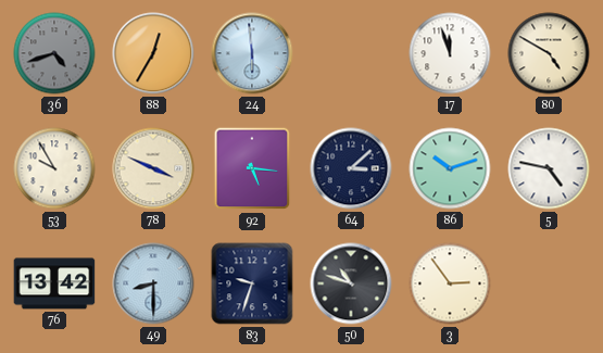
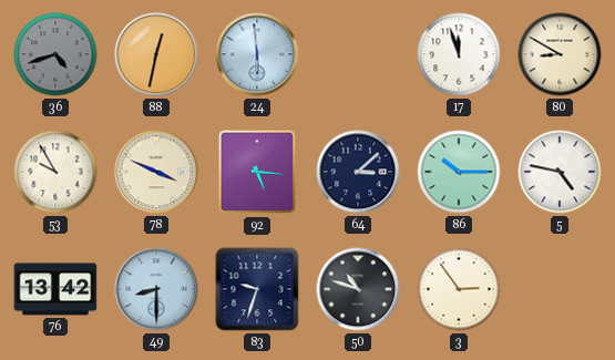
88: 12:35 -> 12:32
80: 4:50 -> 8:50
86: 10:12 -> 10:15
